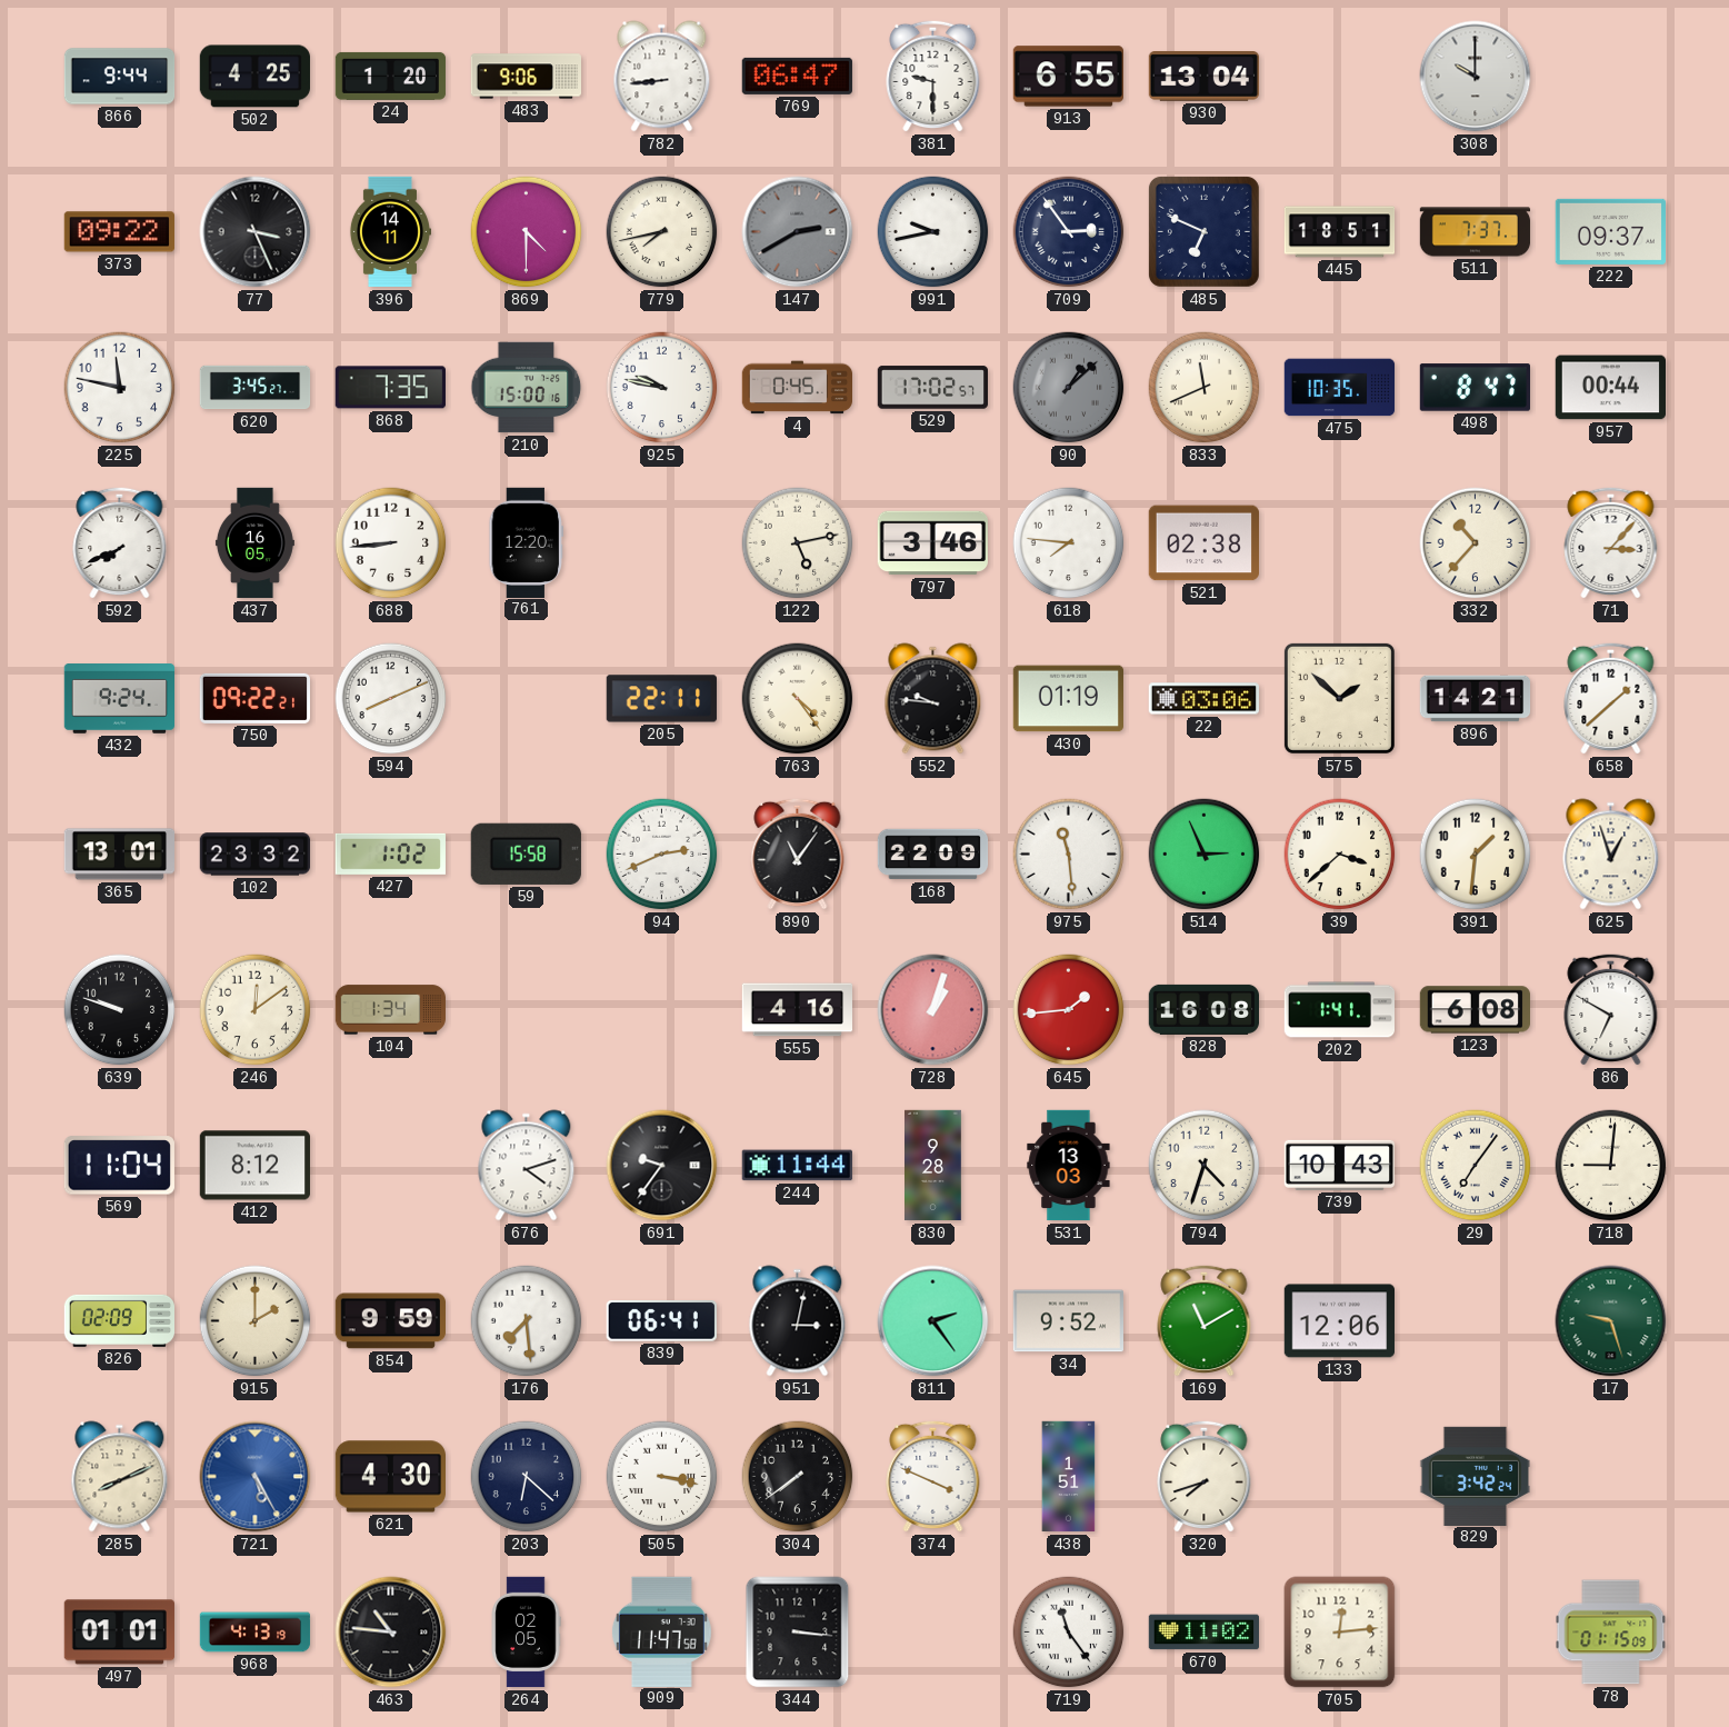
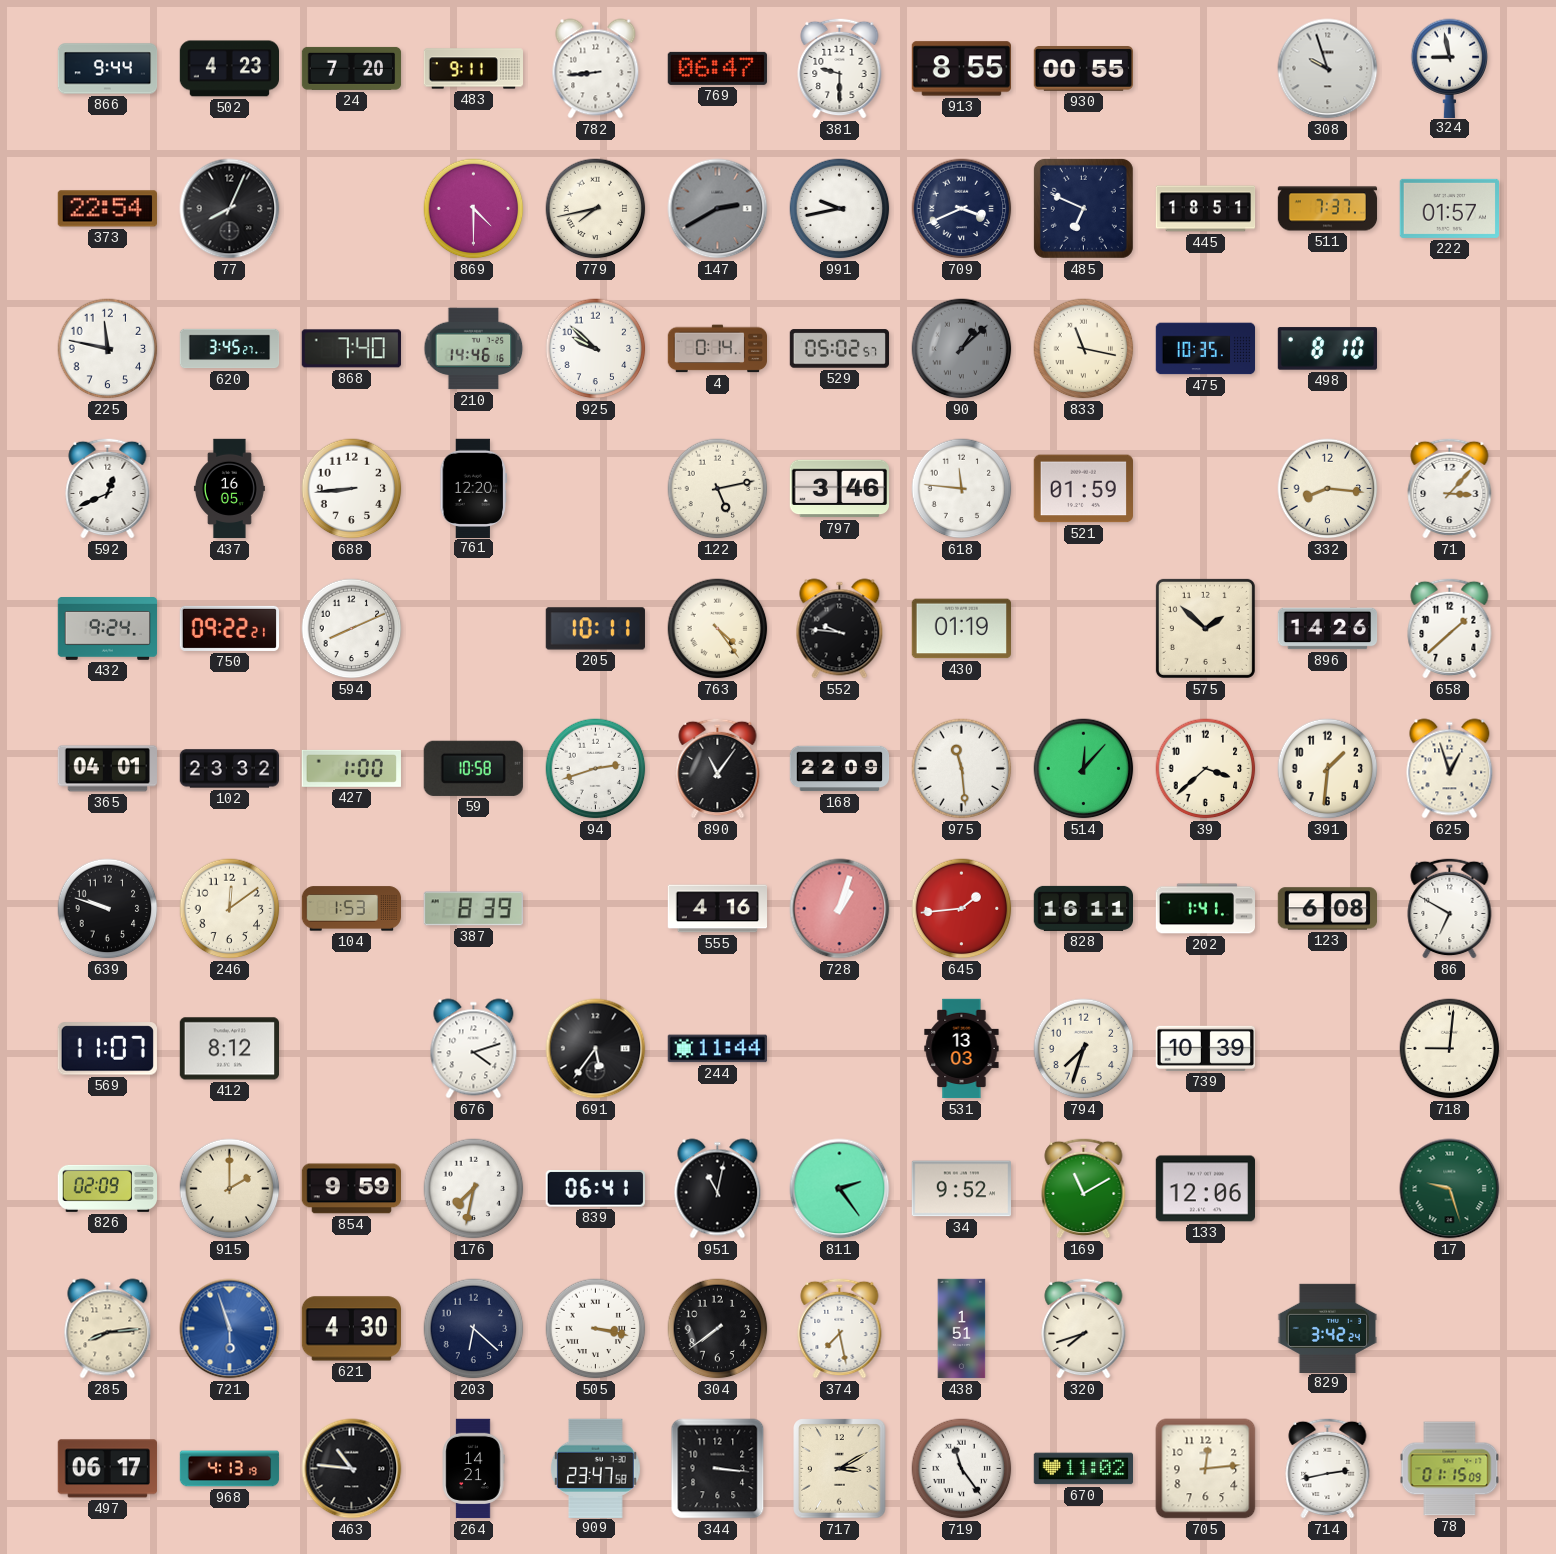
502: 4:25 -> 4:23
24: 1:20 -> 7:20
483: 9:06 -> 9:11
913: 6:55 -> 8:55
930: 13:04 -> 00:55
308: 10:00 -> 9:57
324: none -> 8:58
373: 09:22 -> 22:54
77: 3:26 -> 8:04
396: 14:11 -> none
709: 2:54 -> 3:41
222: 09:37 -> 01:57
868: 7:35 -> 7:40
210: 15:00 -> 14:46
925: 9:47 -> 9:52
4: 0:45 -> 0:14
529: 17:02 -> 05:02
833: 11:41 -> 11:17
498: 8:47 -> 8:10
957: 00:44 -> none
592: 7:41 -> 12:41
618: 7:46 -> 11:46
521: 02:38 -> 01:59
332: 10:37 -> 8:16
205: 22:11 -> 10:11
22: 03:06 -> none
896: 14:21 -> 14:26
365: 13:01 -> 04:01
427: 1:02 -> 1:00
59: 15:58 -> 10:58
94: 2:41 -> 2:42
514: 2:56 -> 12:07
104: 1:34 -> 1:53
387: none -> 8:39
828: 16:08 -> 16:11
569: 11:04 -> 11:07
691: 9:36 -> 5:36
830: 9:28 -> none
794: 4:33 -> 7:33
739: 10:43 -> 10:39
29: 7:06 -> none
176: 7:29 -> 7:32
951: 3:02 -> 11:02
285: 8:11 -> 8:14
721: 5:25 -> 5:57
374: 3:49 -> 7:28
497: 01:01 -> 06:17
264: 02:05 -> 14:21
909: 11:47 -> 23:47
717: none -> 3:10
714: none -> 2:43
